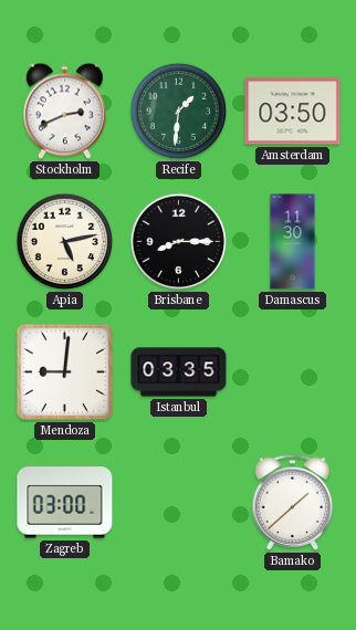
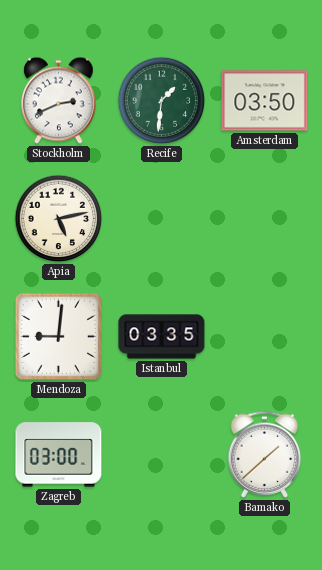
Brisbane: 8:15 -> none
Damascus: 11:30 -> none
